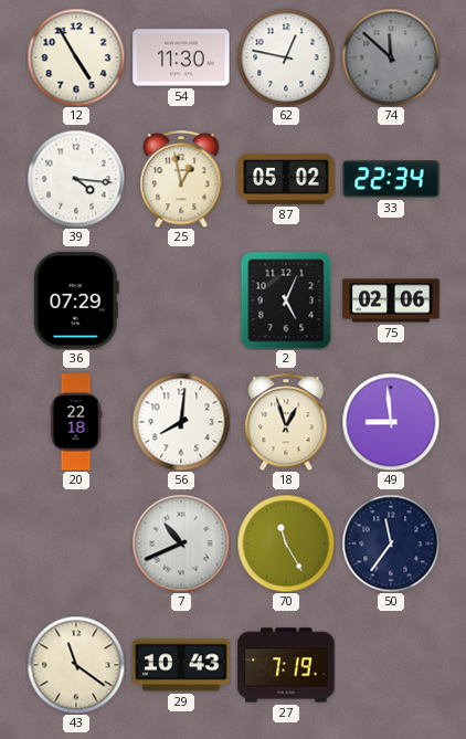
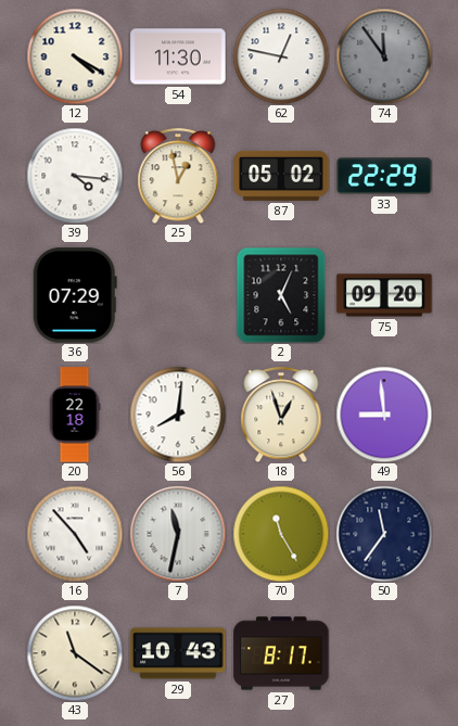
12: 4:55 -> 4:20
74: 11:52 -> 11:54
33: 22:34 -> 22:29
75: 02:06 -> 09:20
16: none -> 4:53
7: 10:41 -> 11:32
27: 7:19 -> 8:17
